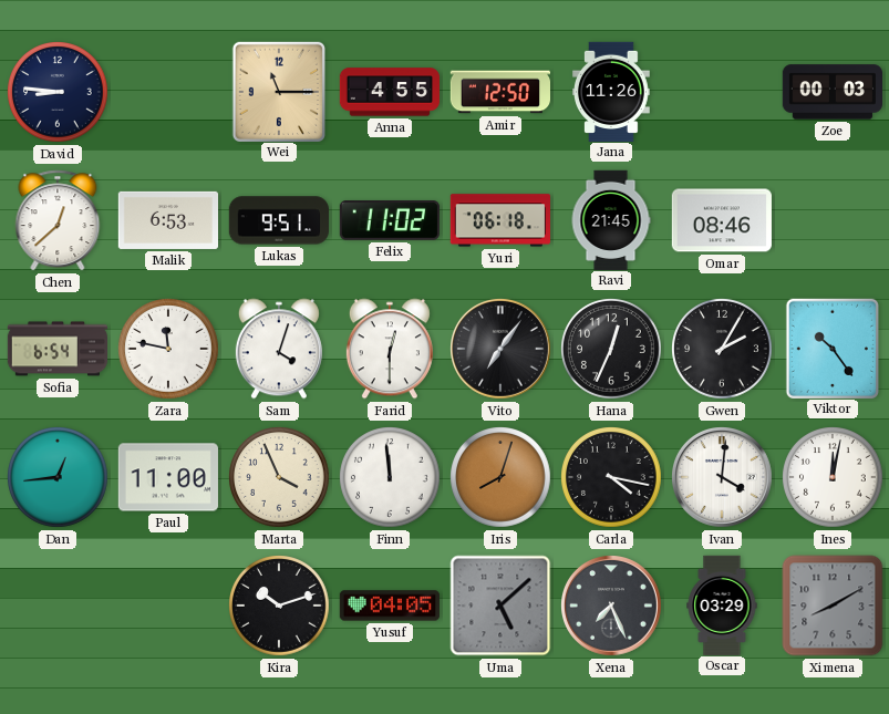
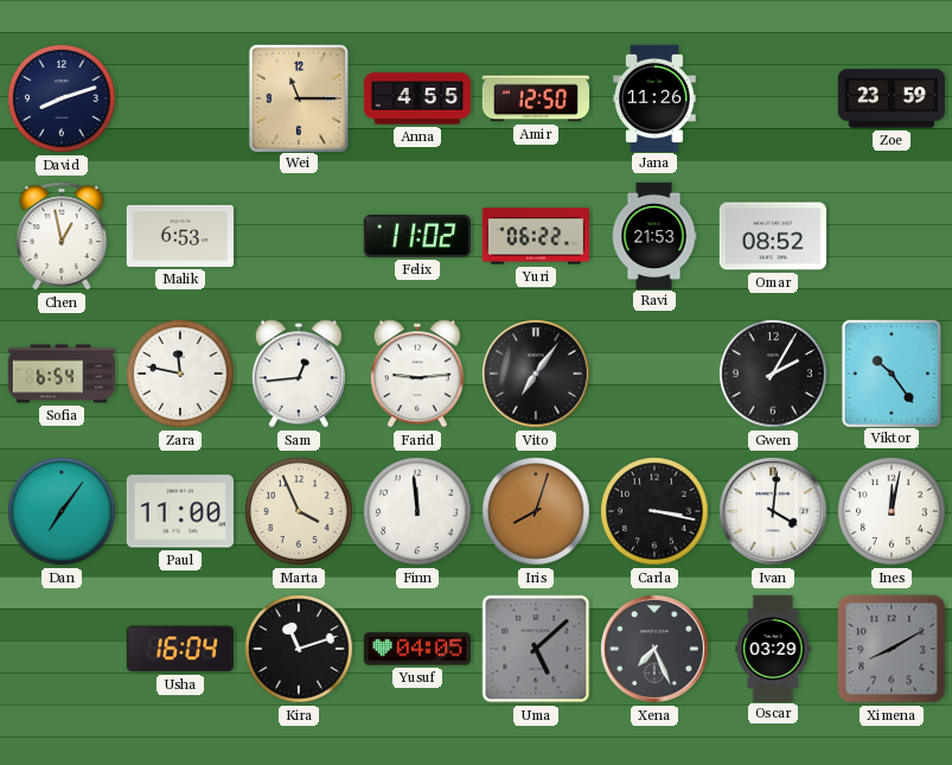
David: 8:46 -> 8:12
Zoe: 00:03 -> 23:59
Chen: 12:38 -> 12:58
Lukas: 9:51 -> none
Yuri: 06:18 -> 06:22
Ravi: 21:45 -> 21:53
Omar: 08:46 -> 08:52
Sam: 4:03 -> 12:44
Farid: 12:30 -> 9:14
Hana: 12:34 -> none
Dan: 12:44 -> 7:06
Carla: 4:17 -> 3:17
Usha: none -> 16:04
Kira: 10:12 -> 11:12
